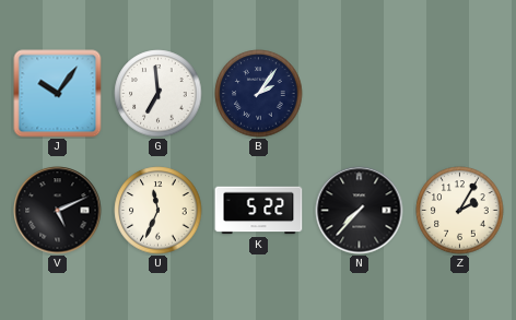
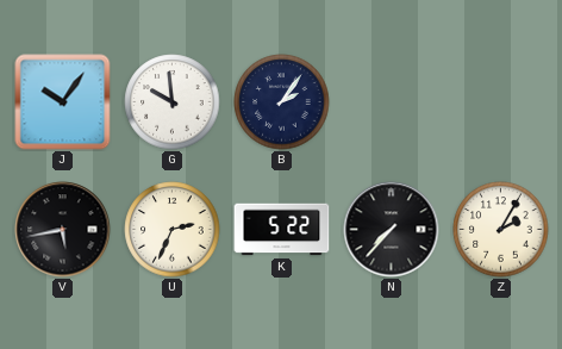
G: 6:59 -> 9:59
V: 5:11 -> 5:43
U: 11:34 -> 2:34
